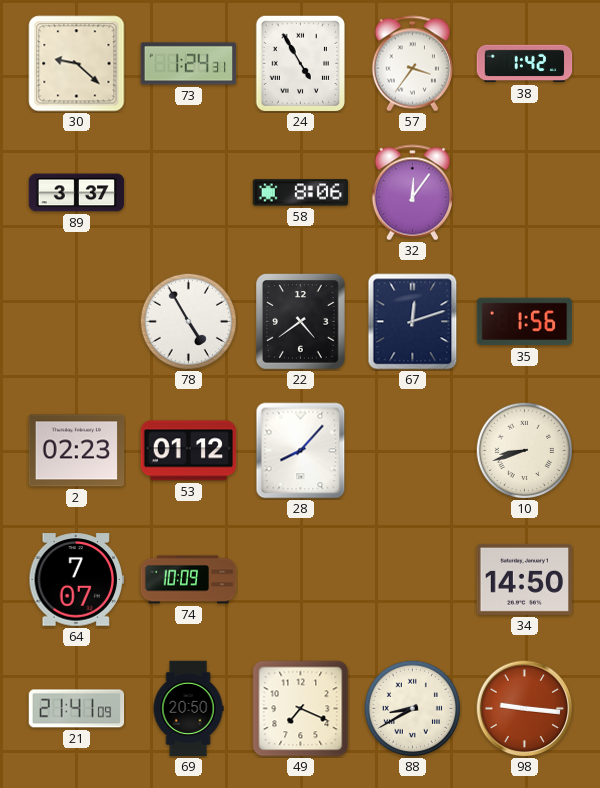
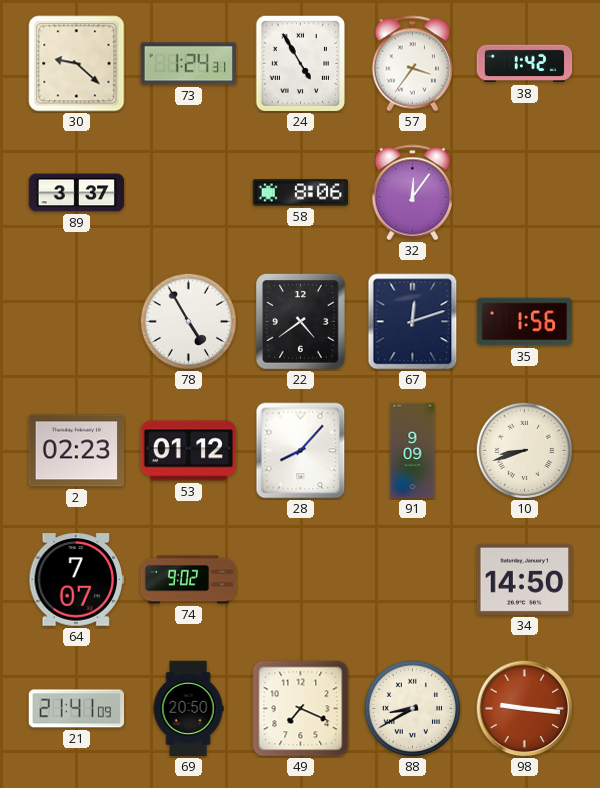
91: none -> 9:09
74: 10:09 -> 9:02
